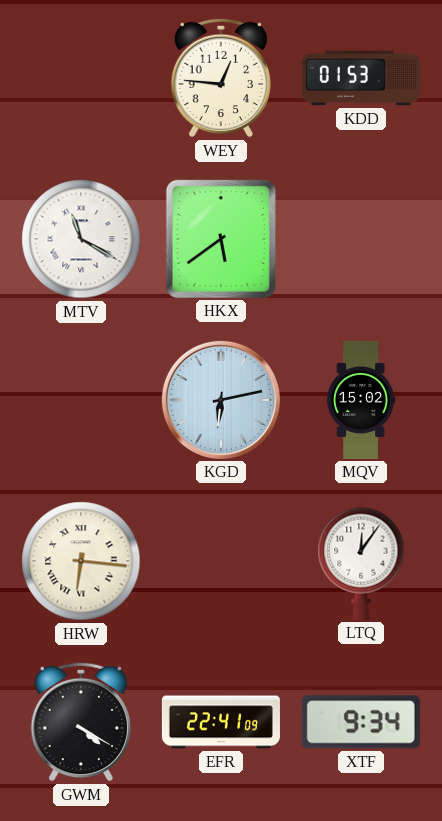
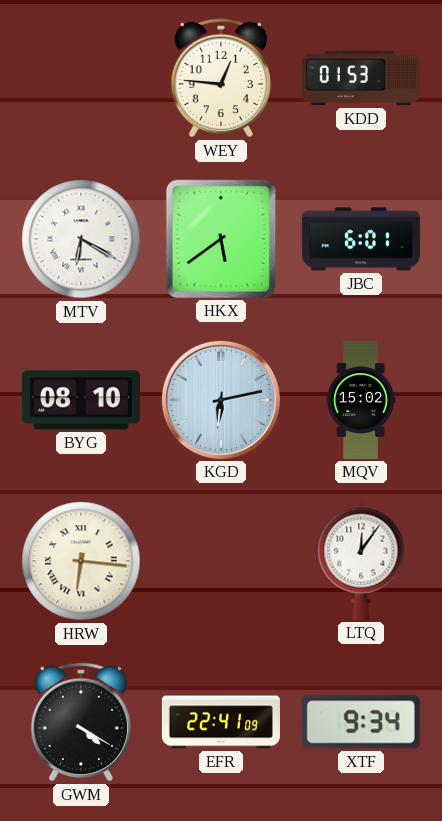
MTV: 11:20 -> 6:20
JBC: none -> 6:01
BYG: none -> 08:10
